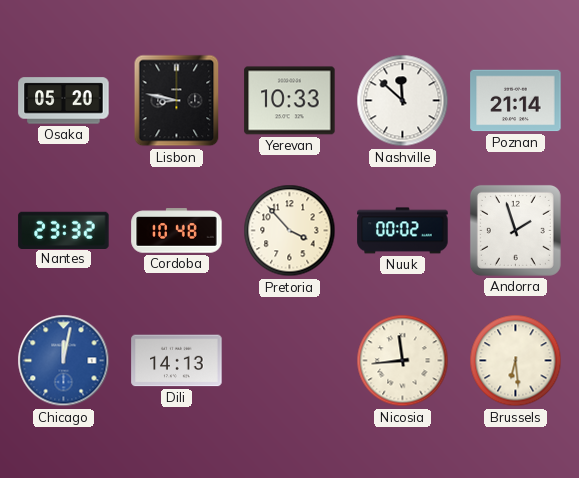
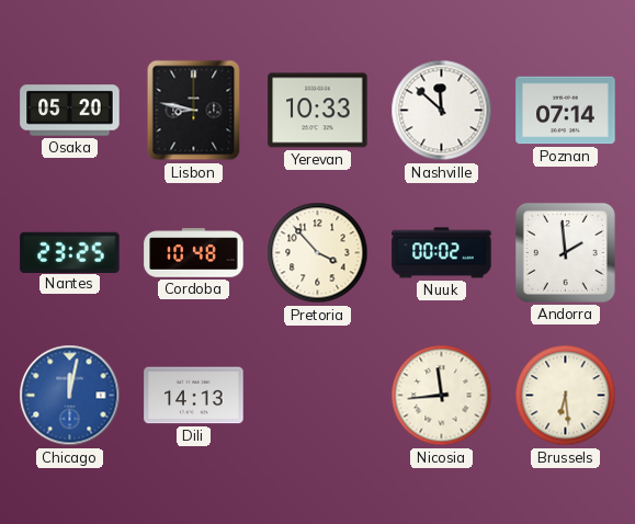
Poznan: 21:14 -> 07:14
Nantes: 23:32 -> 23:25
Andorra: 1:57 -> 1:59
